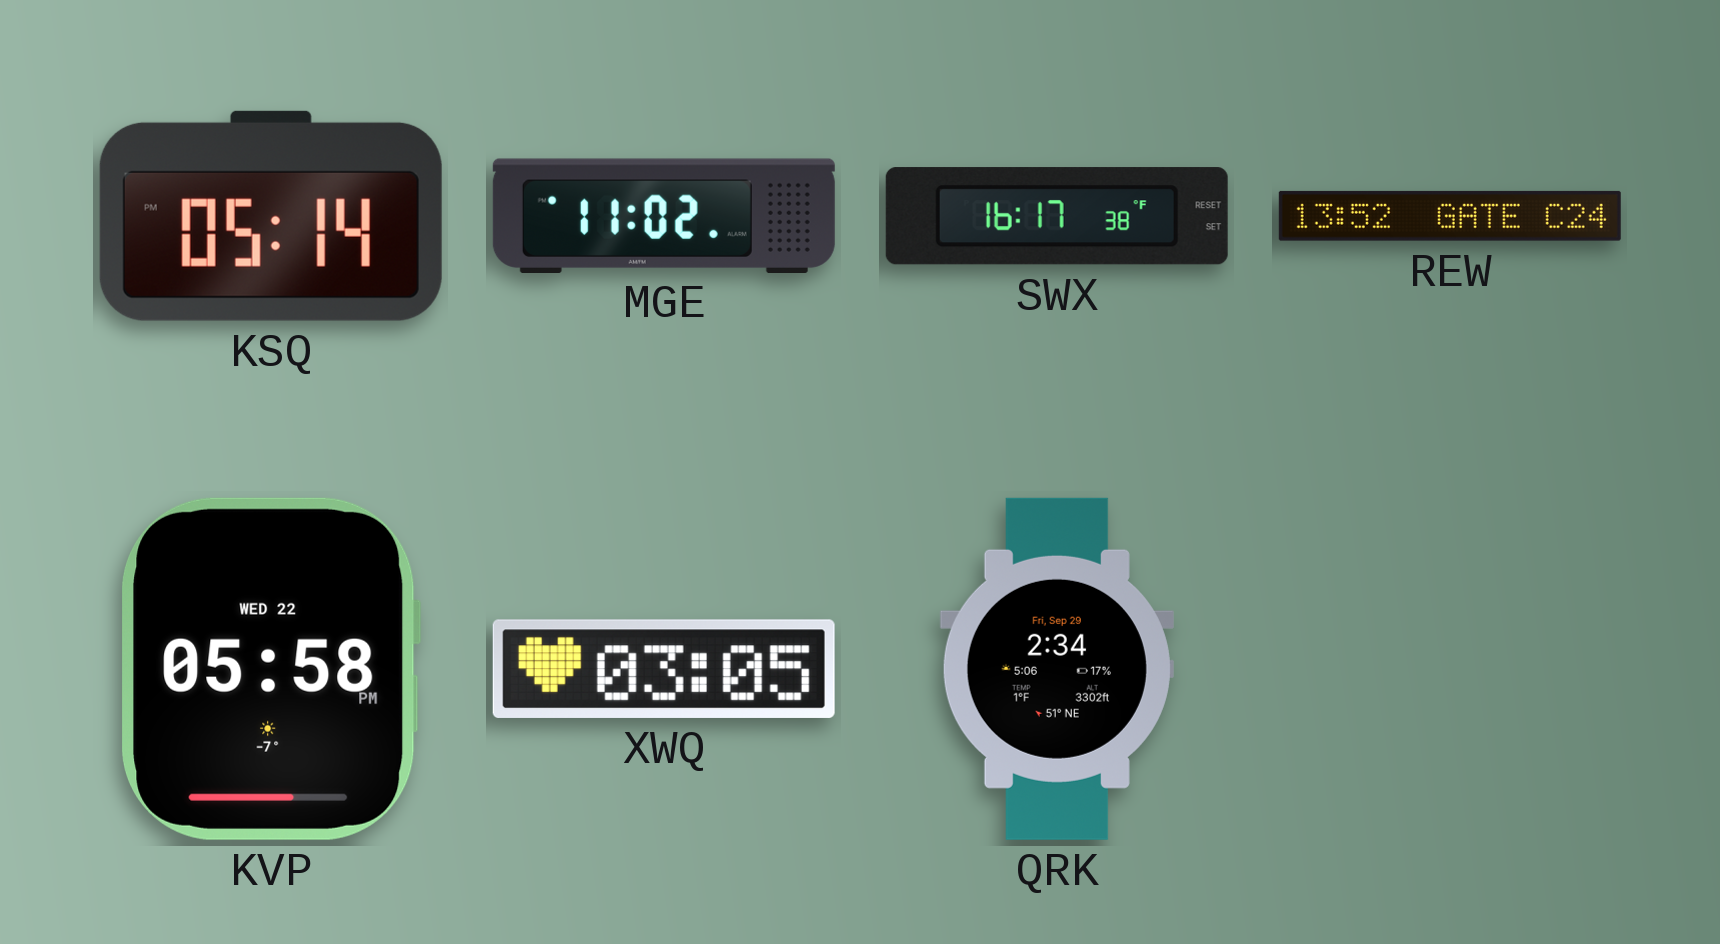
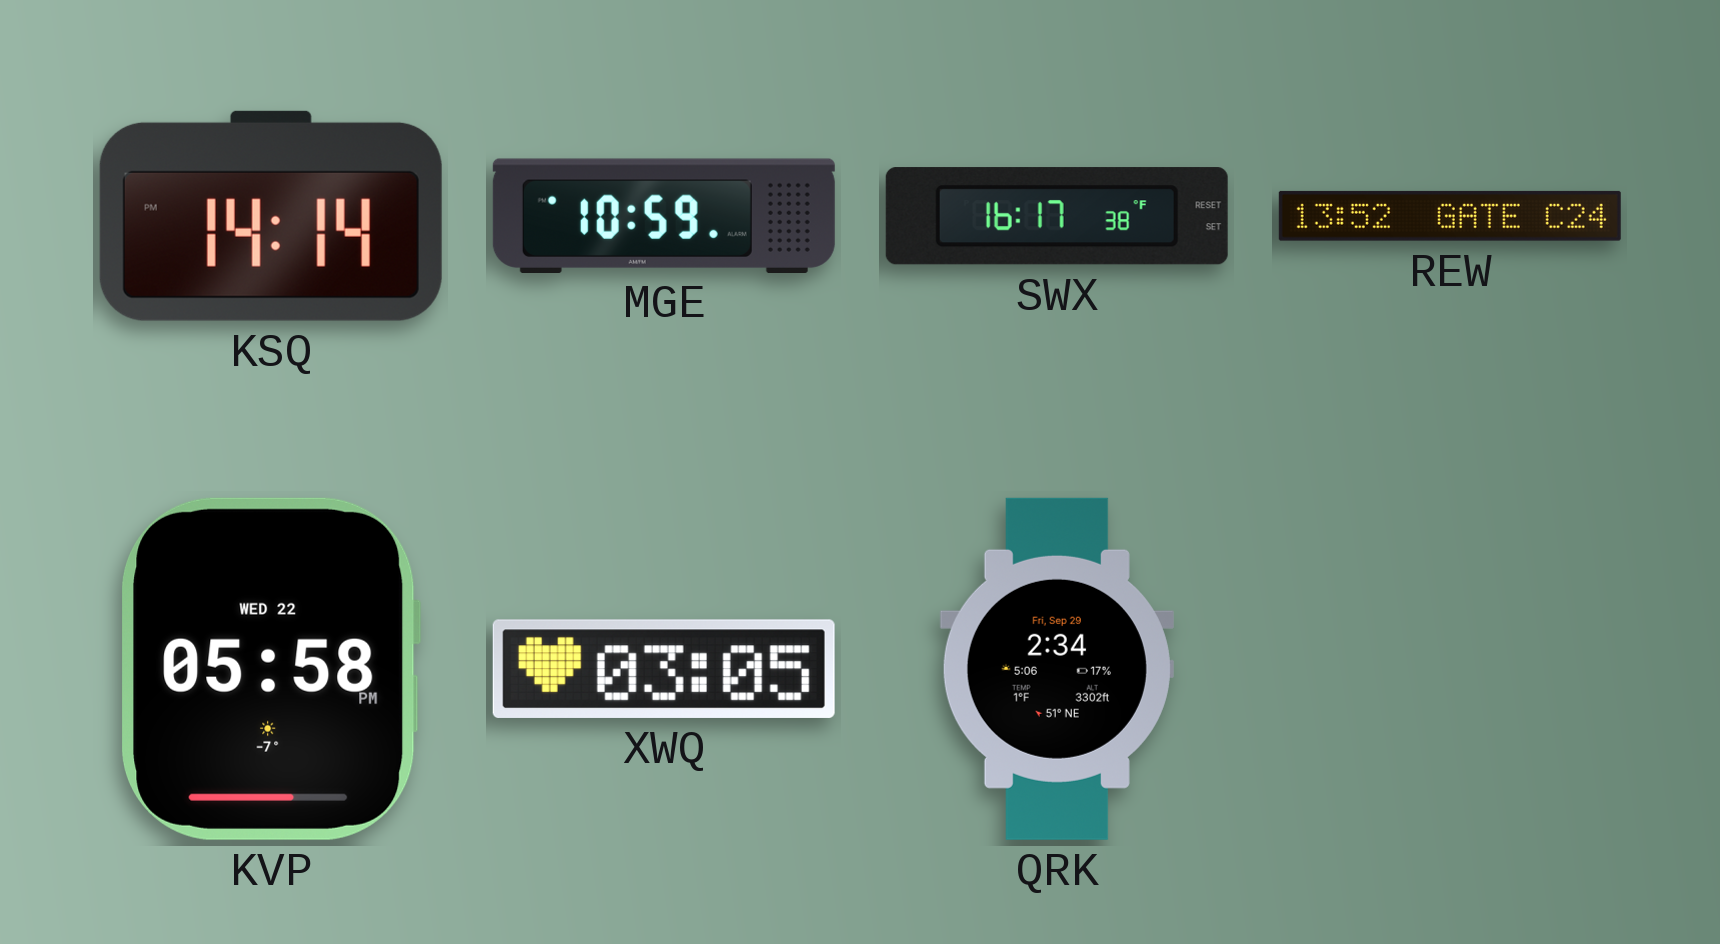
KSQ: 05:14 -> 14:14
MGE: 11:02 -> 10:59
